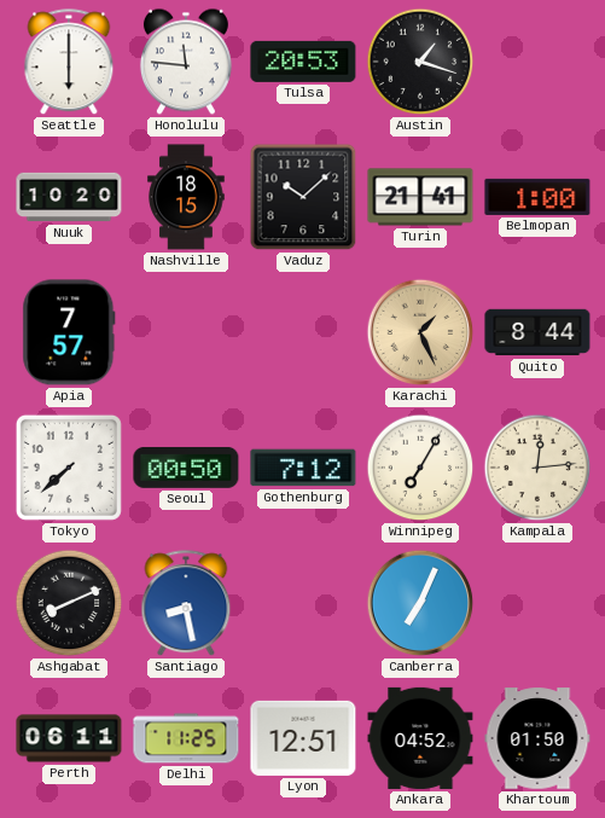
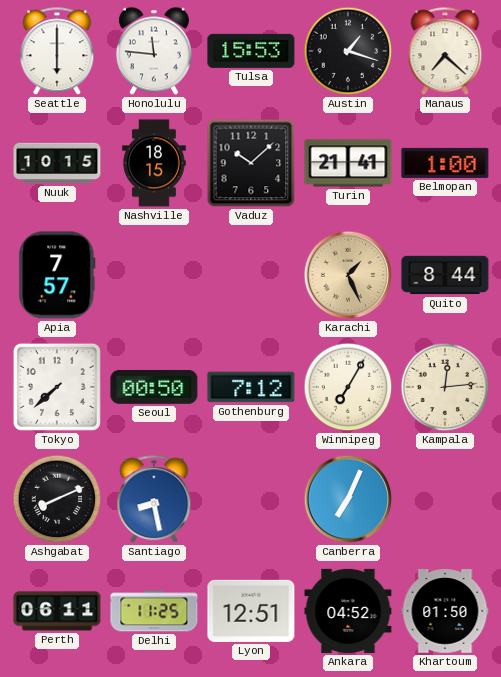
Tulsa: 20:53 -> 15:53
Manaus: none -> 7:22
Nuuk: 10:20 -> 10:15
